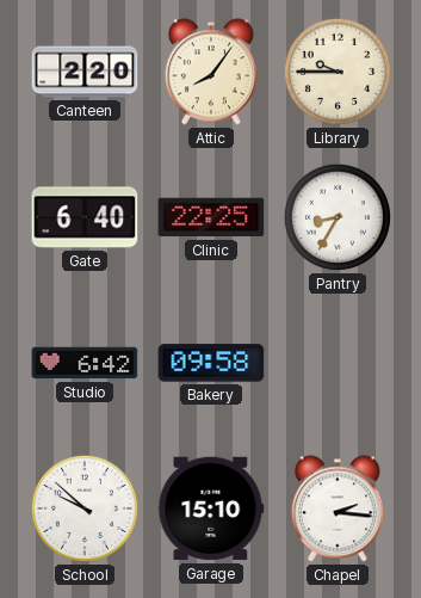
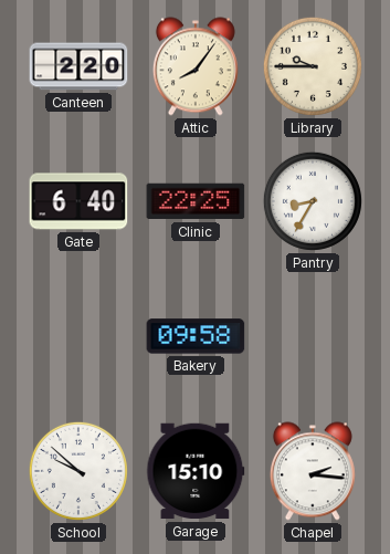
Studio: 6:42 -> none
